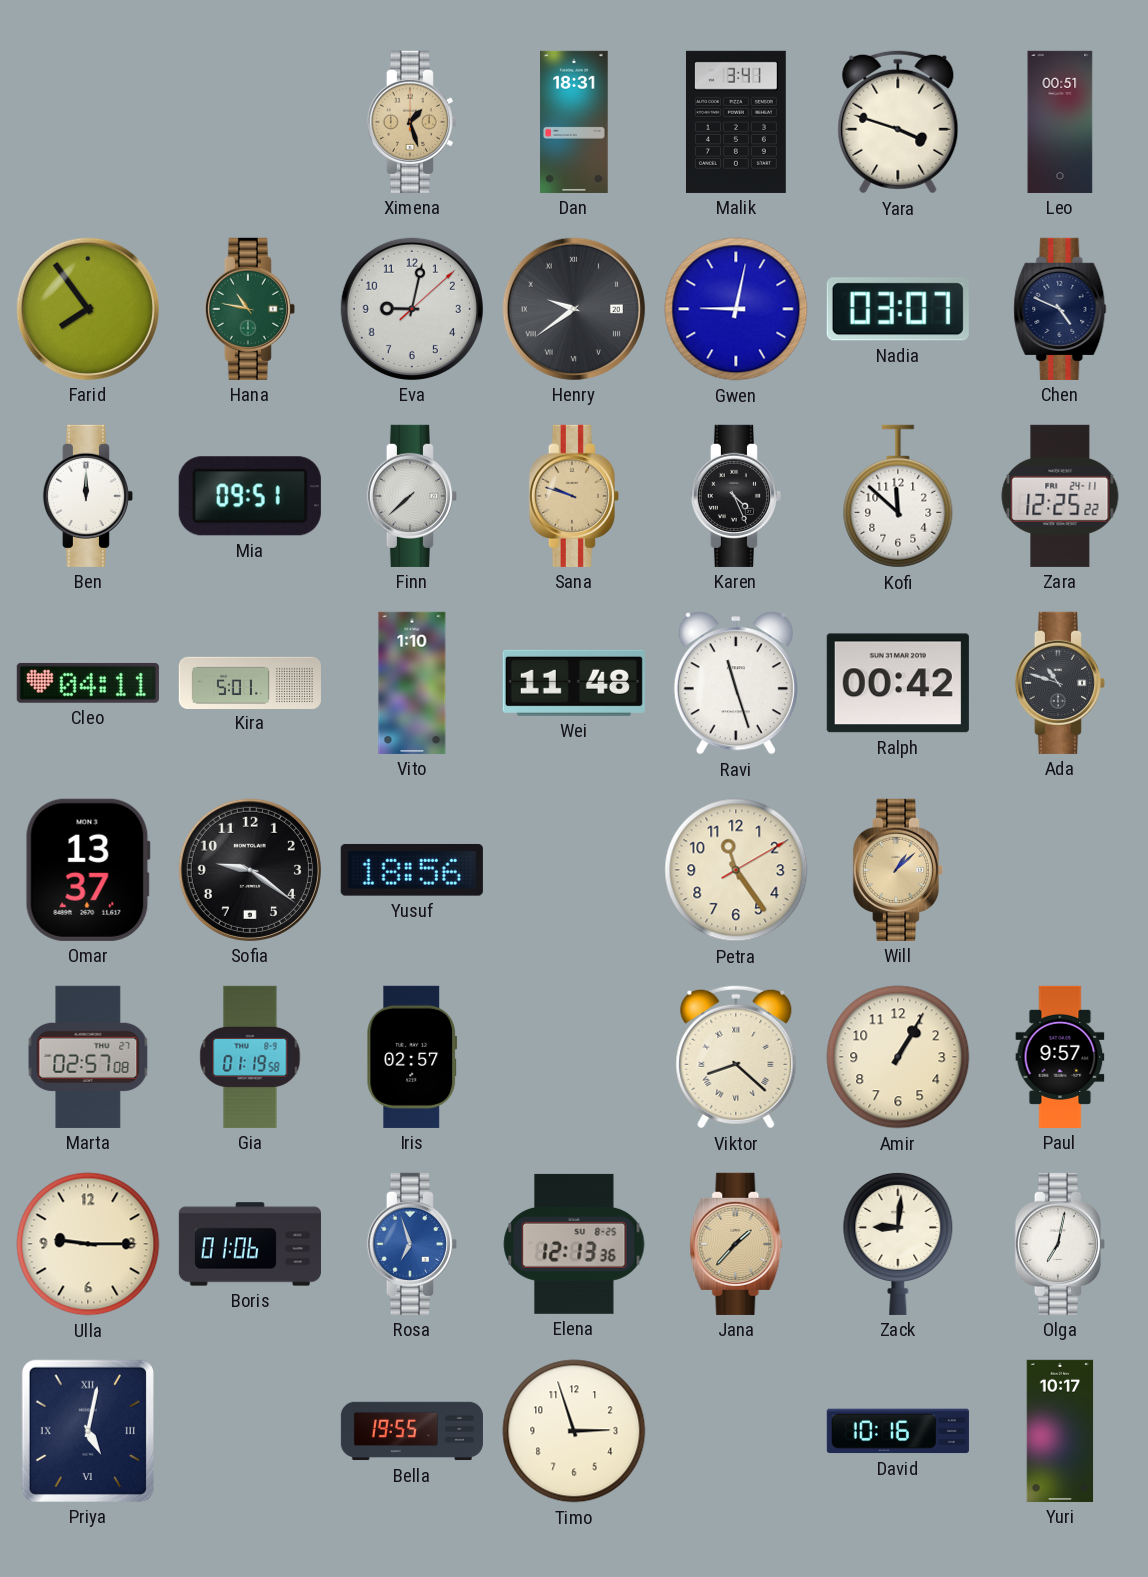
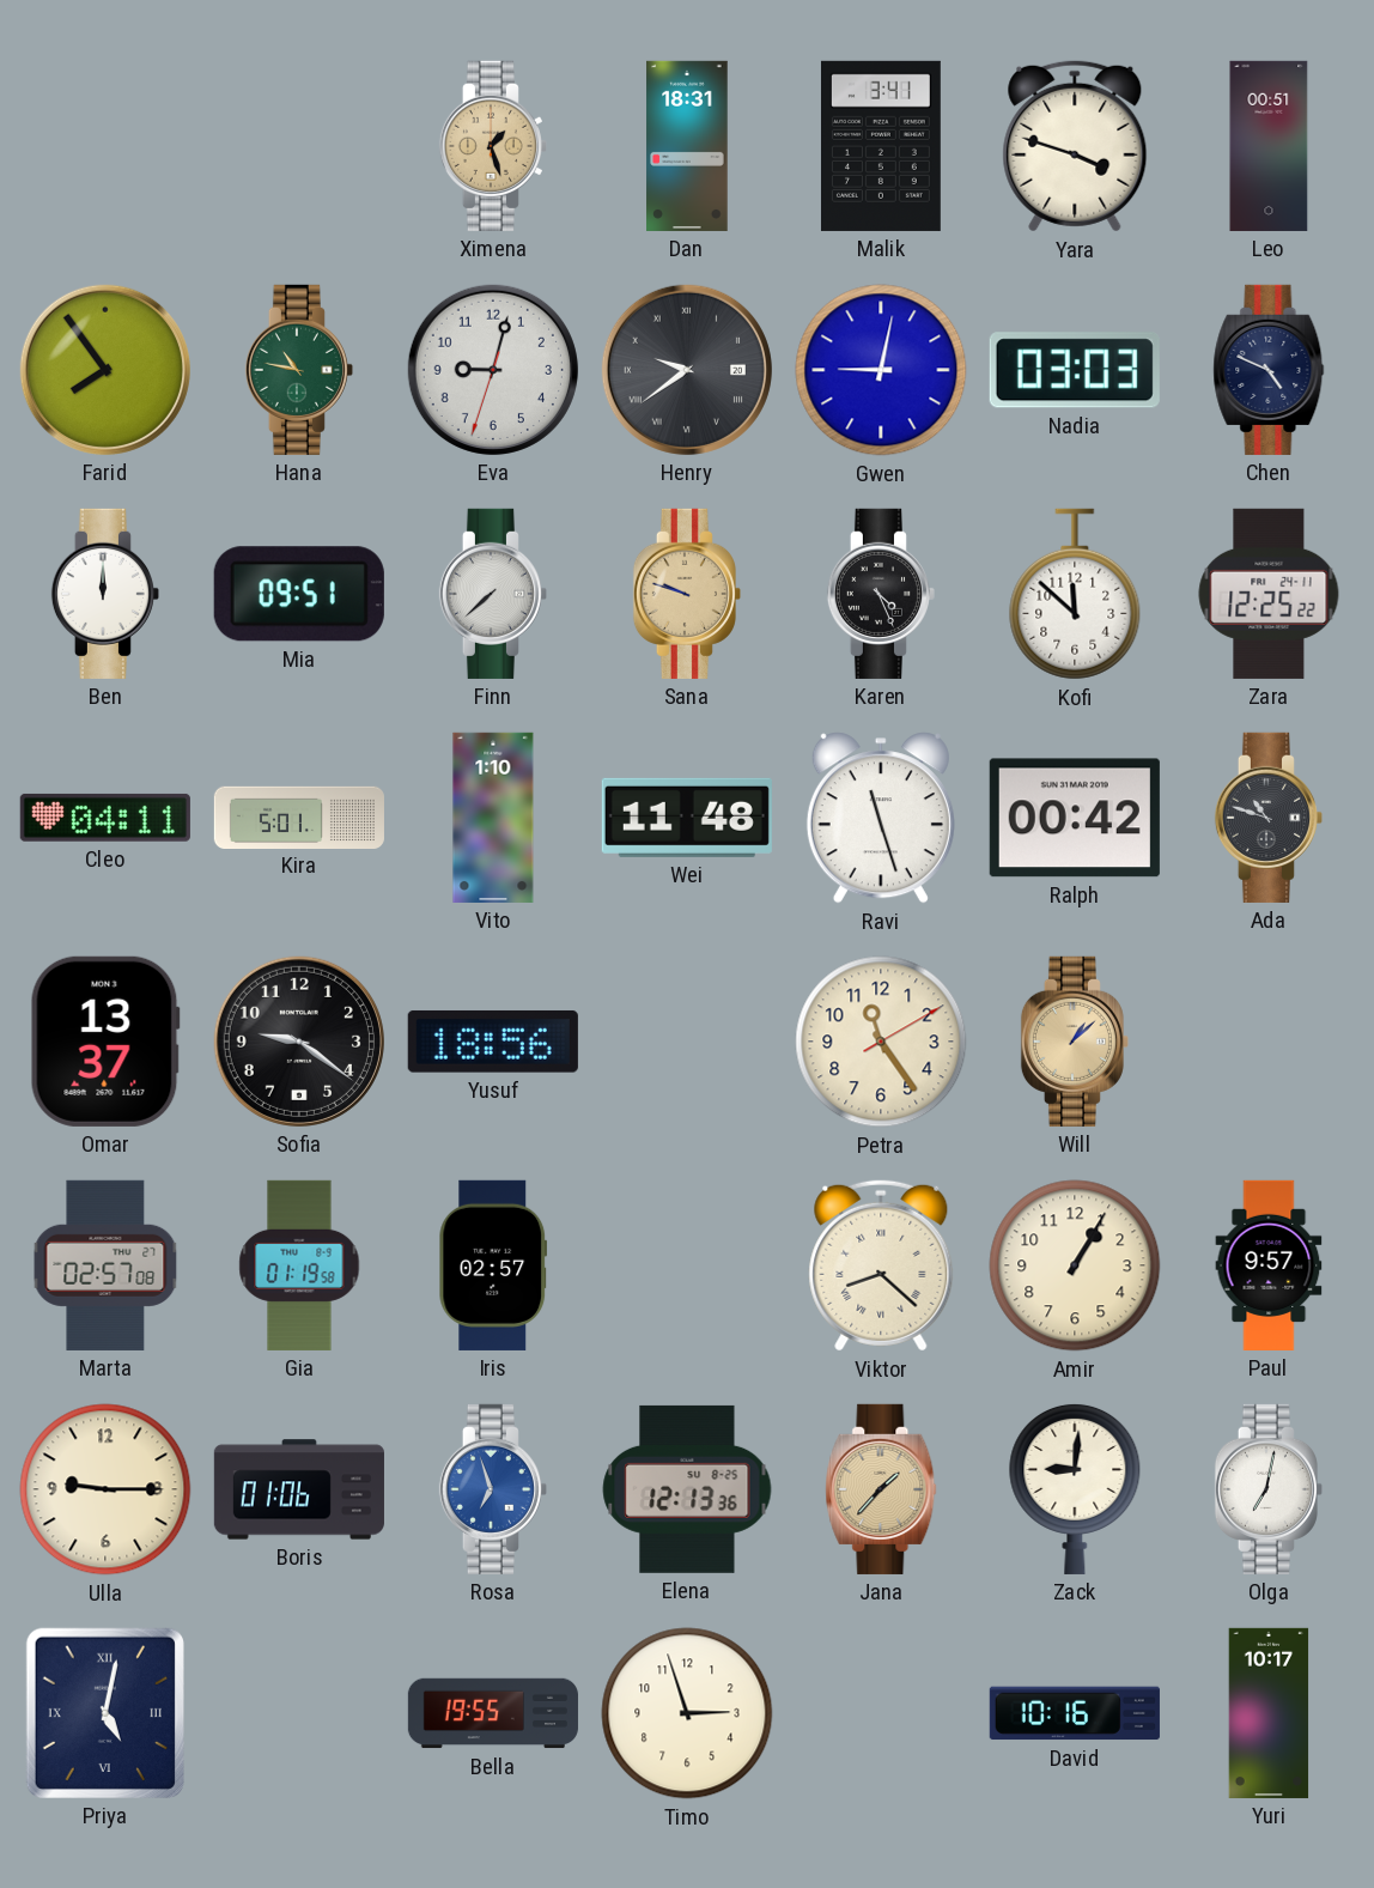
Eva: 9:02:08 -> 9:02:33
Nadia: 03:07 -> 03:03
